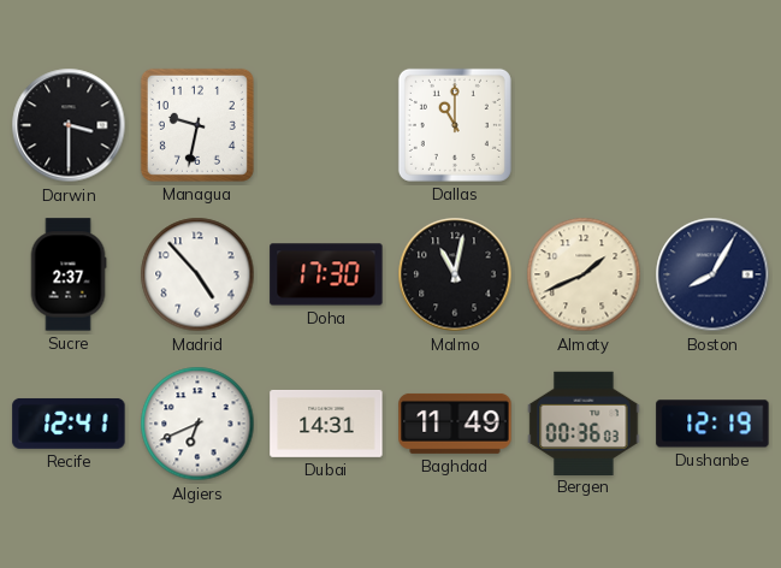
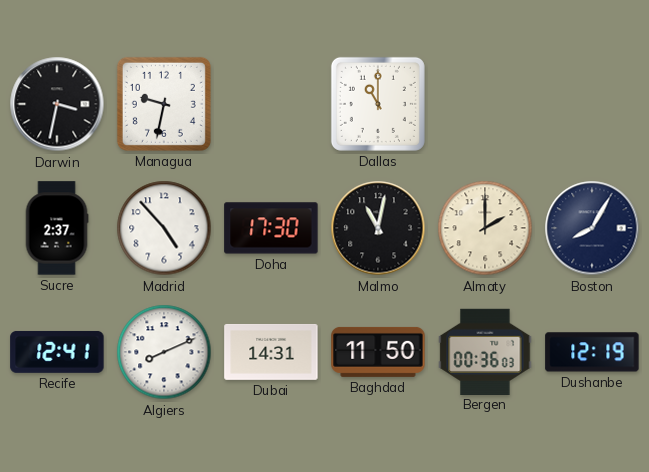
Darwin: 3:30 -> 3:32
Almaty: 1:41 -> 2:00
Algiers: 6:41 -> 8:11
Baghdad: 11:49 -> 11:50
